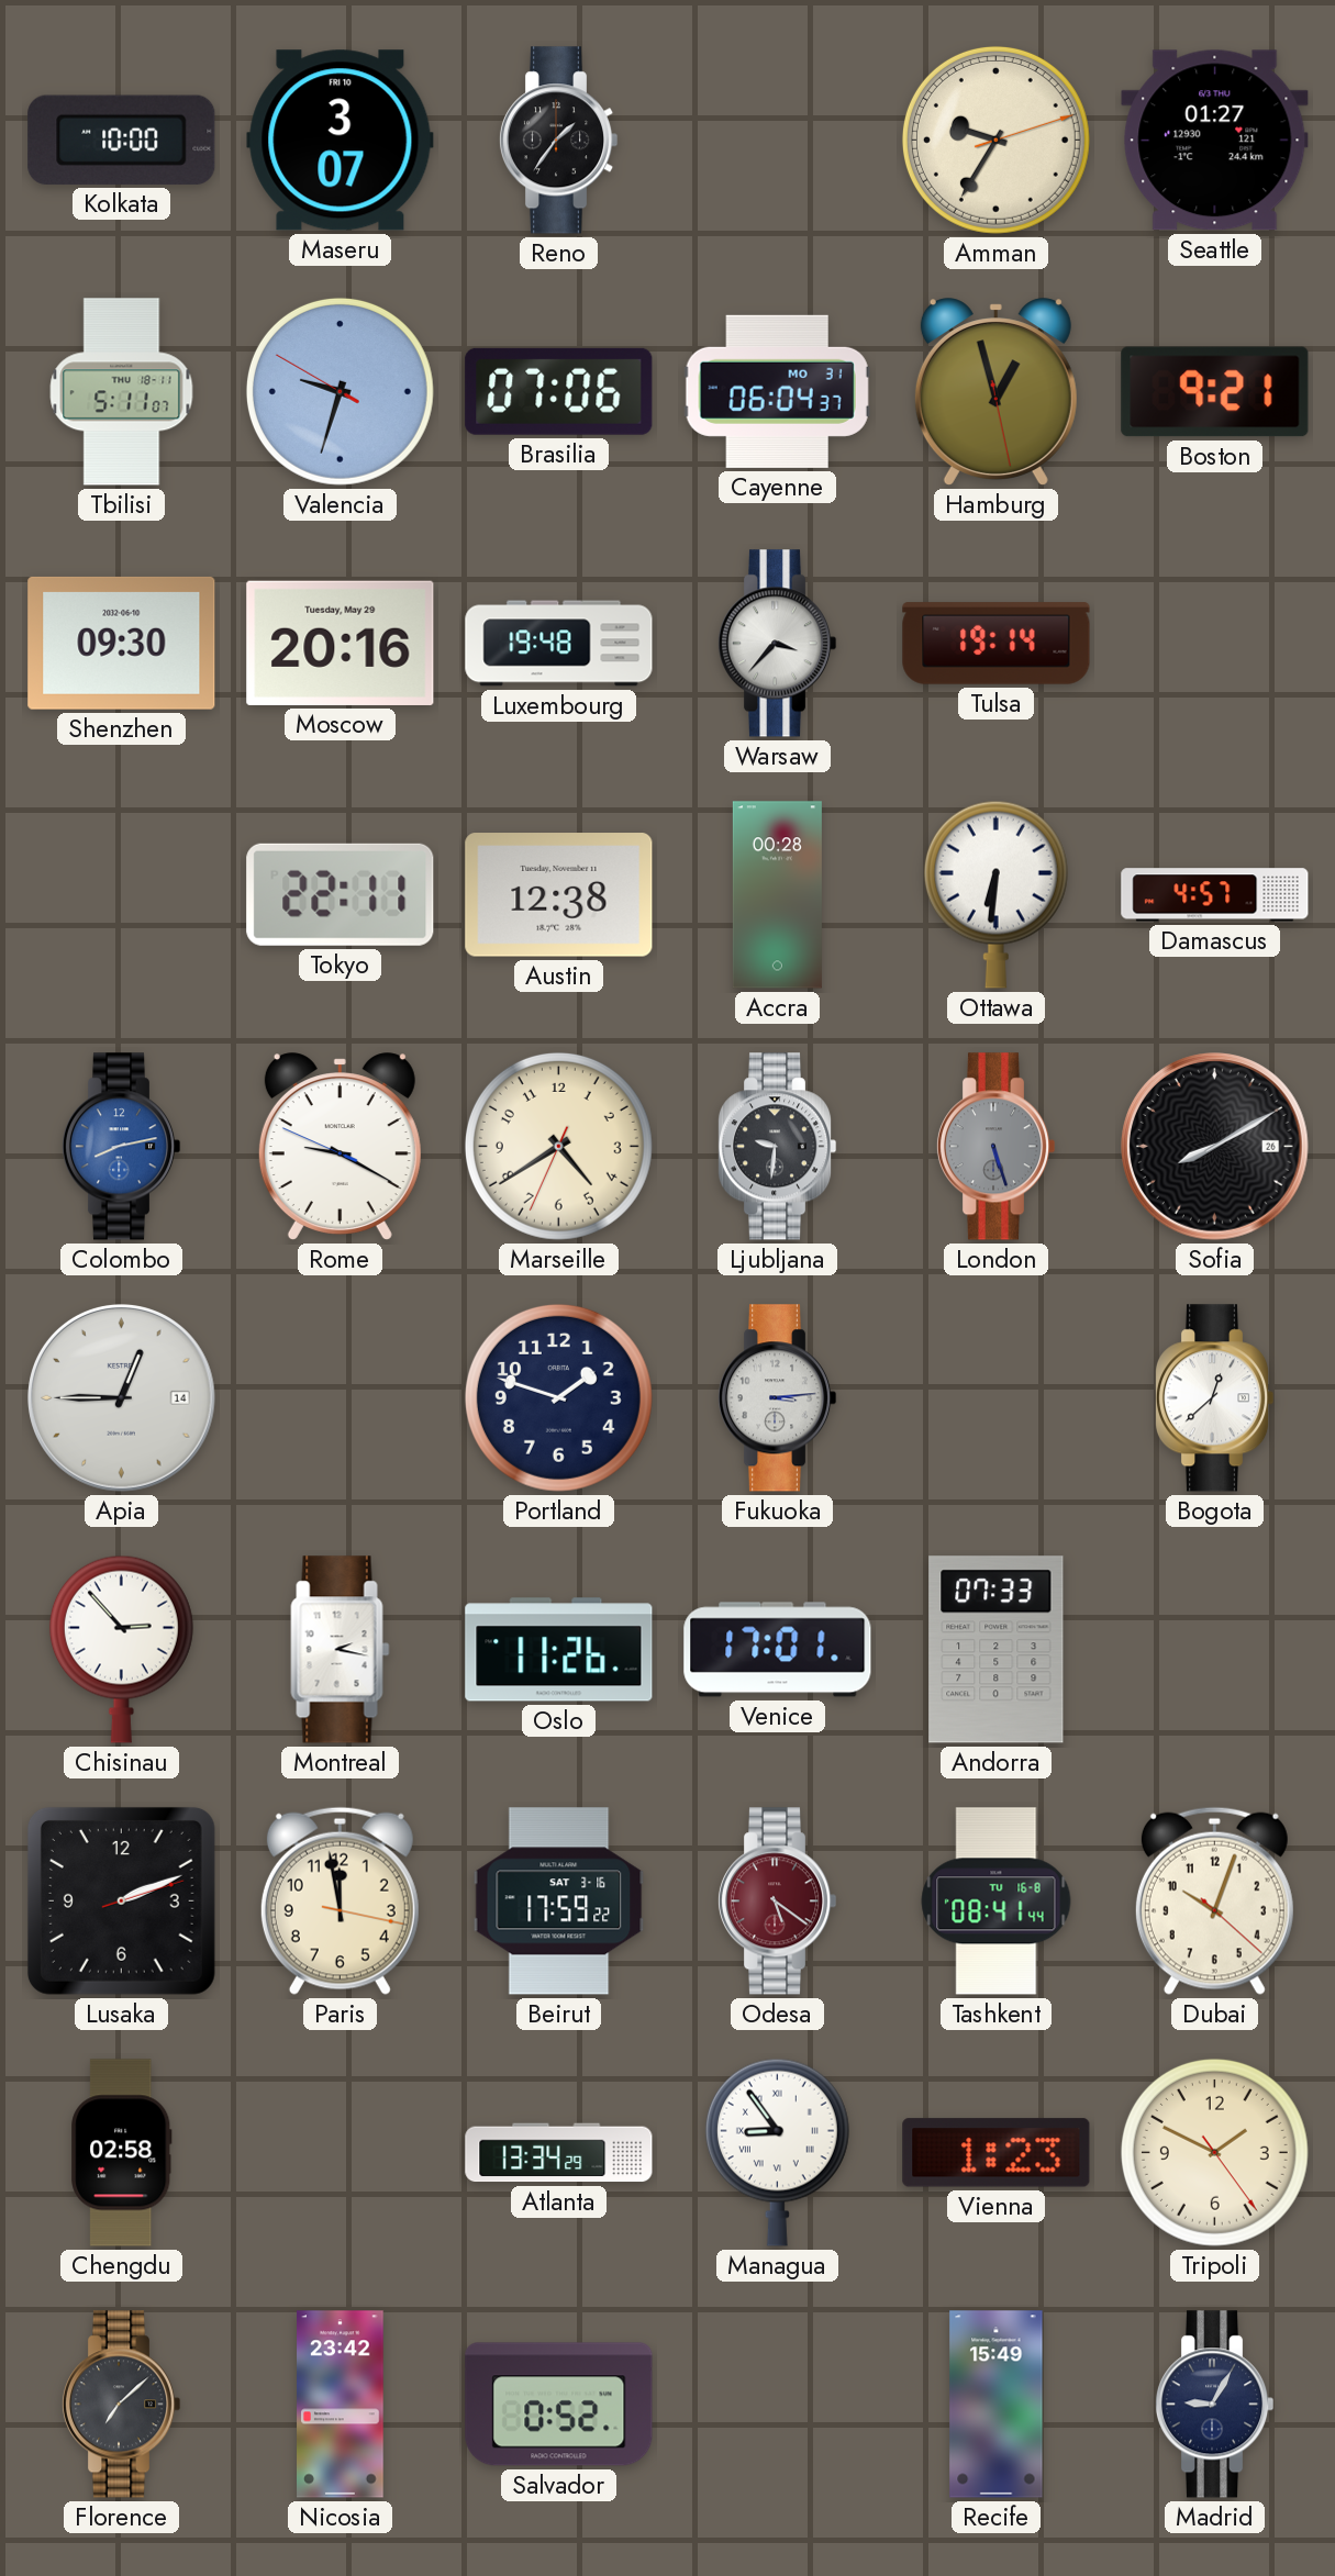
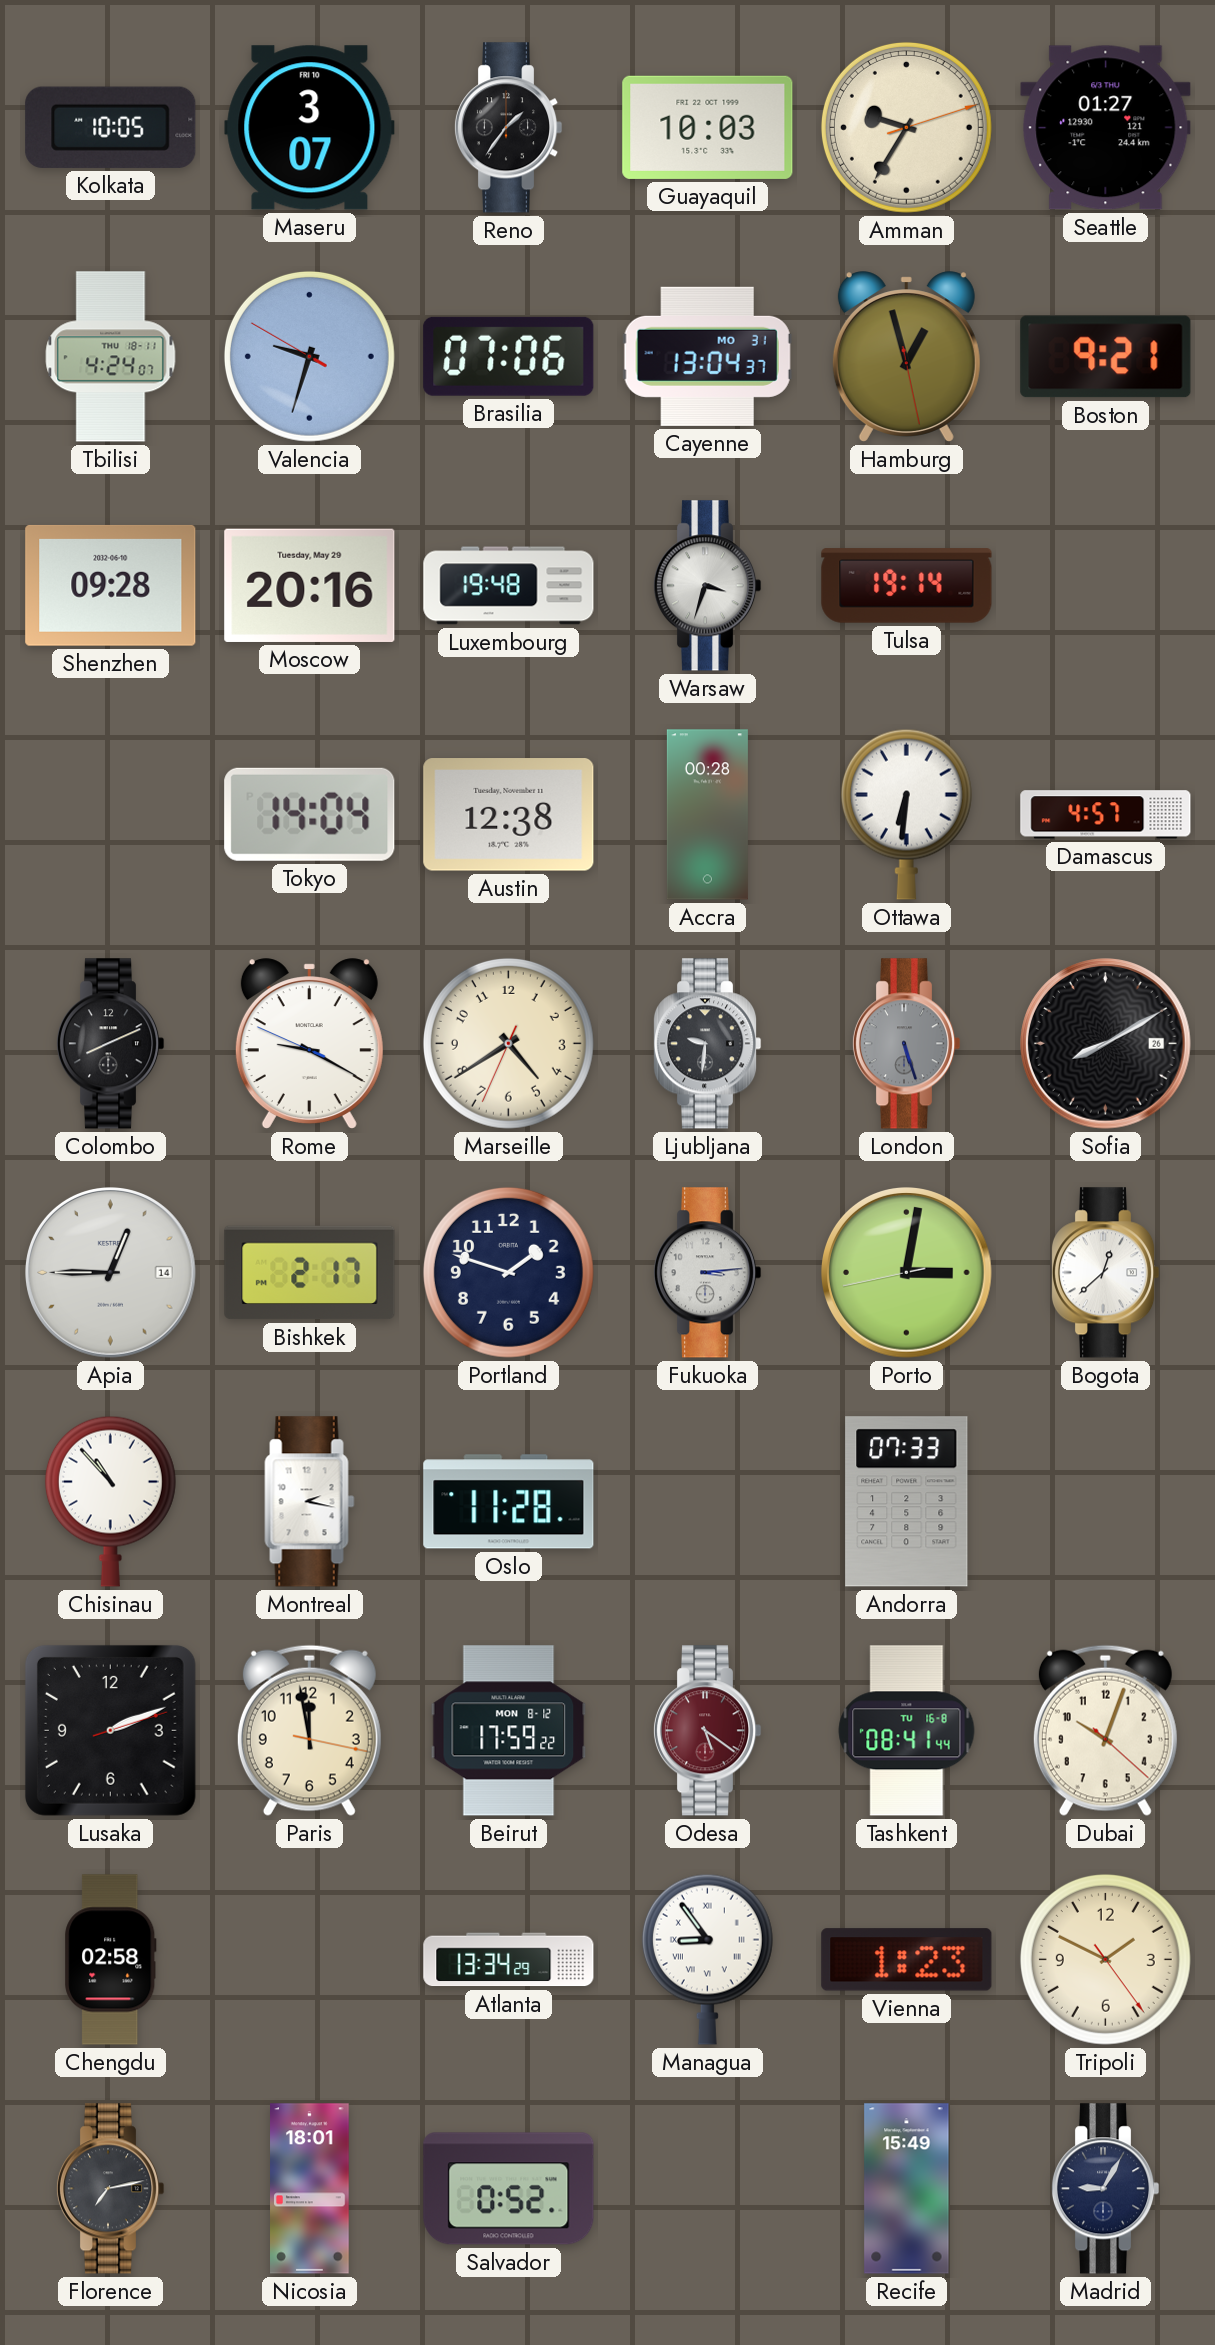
Kolkata: 10:00 -> 10:05
Guayaquil: none -> 10:03
Tbilisi: 5:11 -> 4:24
Cayenne: 06:04 -> 13:04
Shenzhen: 09:30 -> 09:28
Warsaw: 3:37 -> 3:33
Tokyo: 22:11 -> 14:04
Colombo: 8:13 -> 8:11
Colombo dial: blue -> black
Bishkek: none -> 2:17
Porto: none -> 3:01
Chisinau: 2:53 -> 10:53
Oslo: 11:26 -> 11:28
Venice: 17:01 -> none
Beirut date: SAT 3-16 -> MON 8-12
Florence: 7:08 -> 7:13
Nicosia: 23:42 -> 18:01
